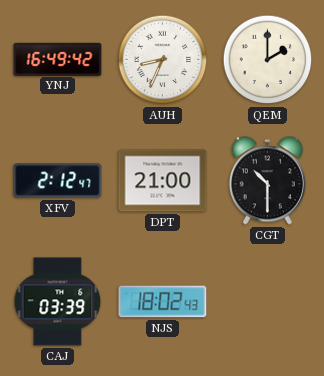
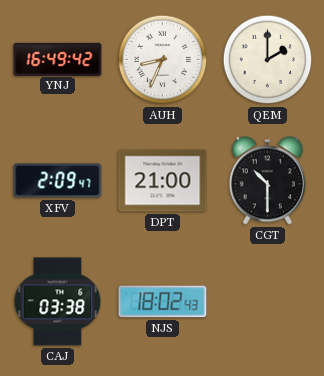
XFV: 2:12 -> 2:09
CAJ: 03:39 -> 03:38
